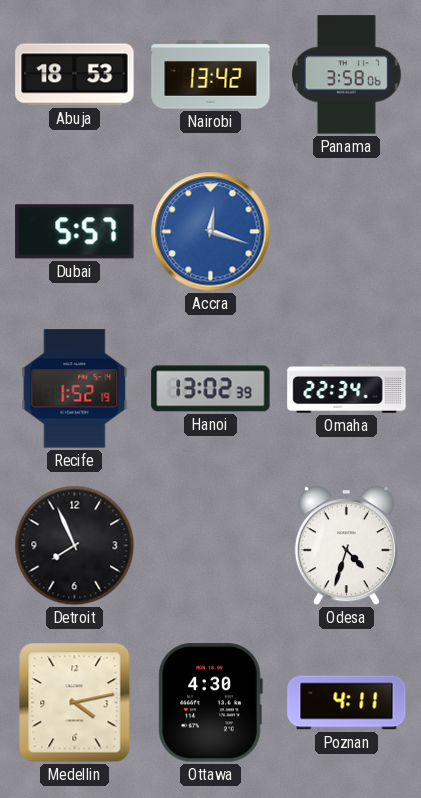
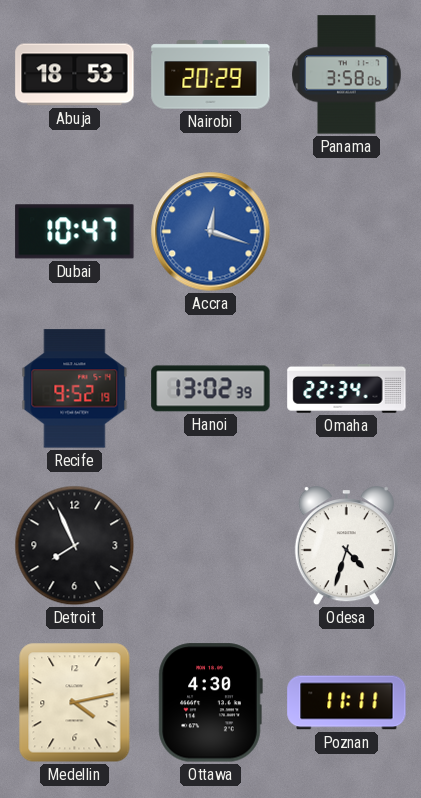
Nairobi: 13:42 -> 20:29
Dubai: 5:57 -> 10:47
Recife: 1:52 -> 9:52
Poznan: 4:11 -> 11:11
